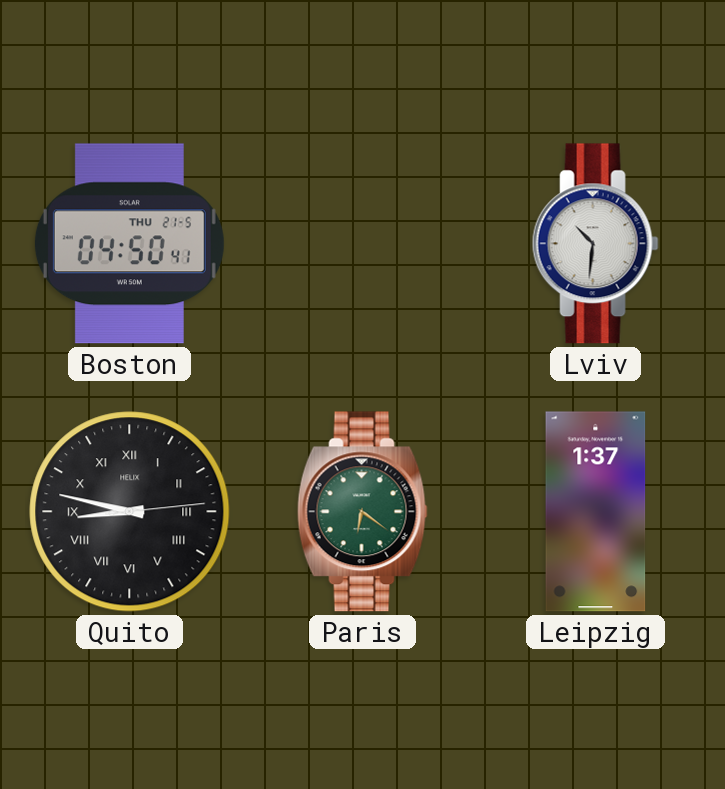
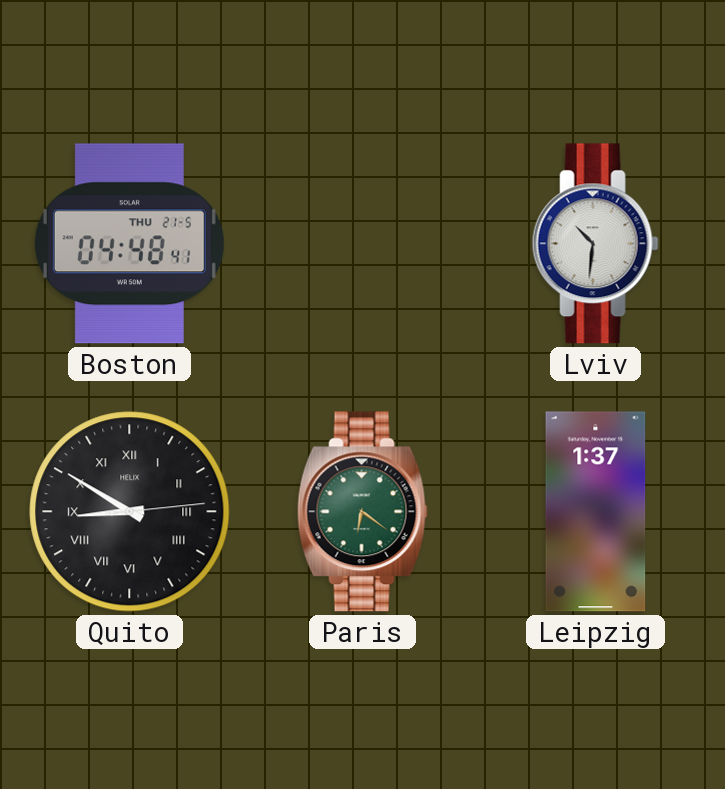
Boston: 04:50 -> 04:48
Quito: 8:47 -> 8:50
